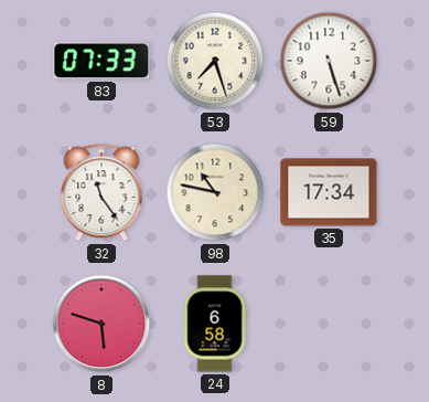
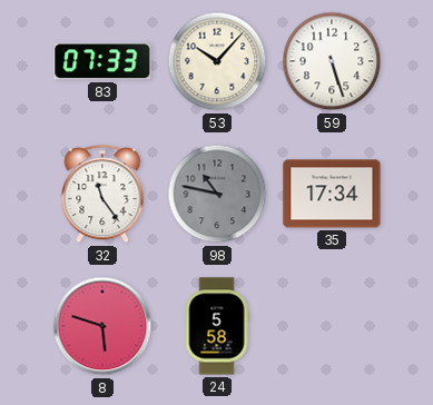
53: 7:27 -> 10:07
98 dial: cream -> grey
24: 6:58 -> 5:58
